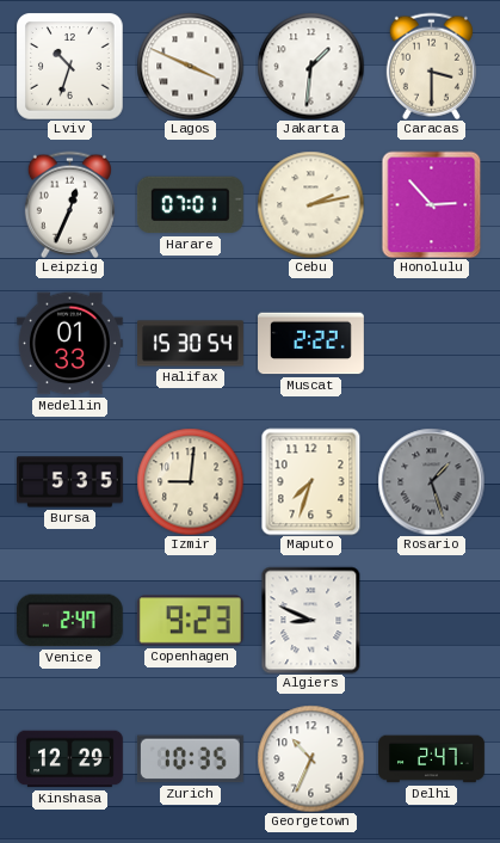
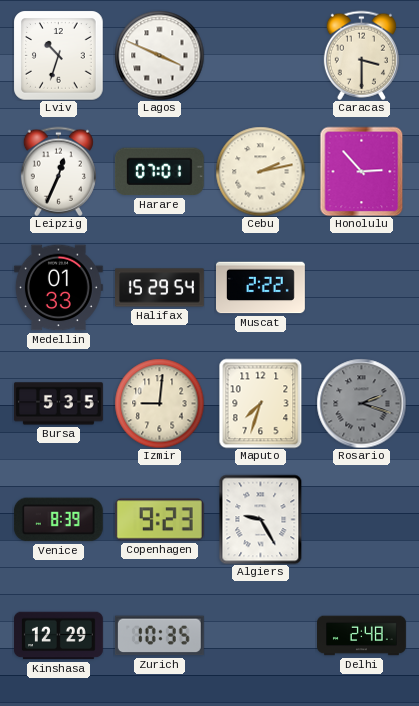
Jakarta: 1:31 -> none
Halifax: 15:30 -> 15:29
Rosario: 1:27 -> 2:18
Venice: 2:47 -> 8:39
Algiers: 8:49 -> 9:25
Georgetown: 10:34 -> none
Delhi: 2:47 -> 2:48
